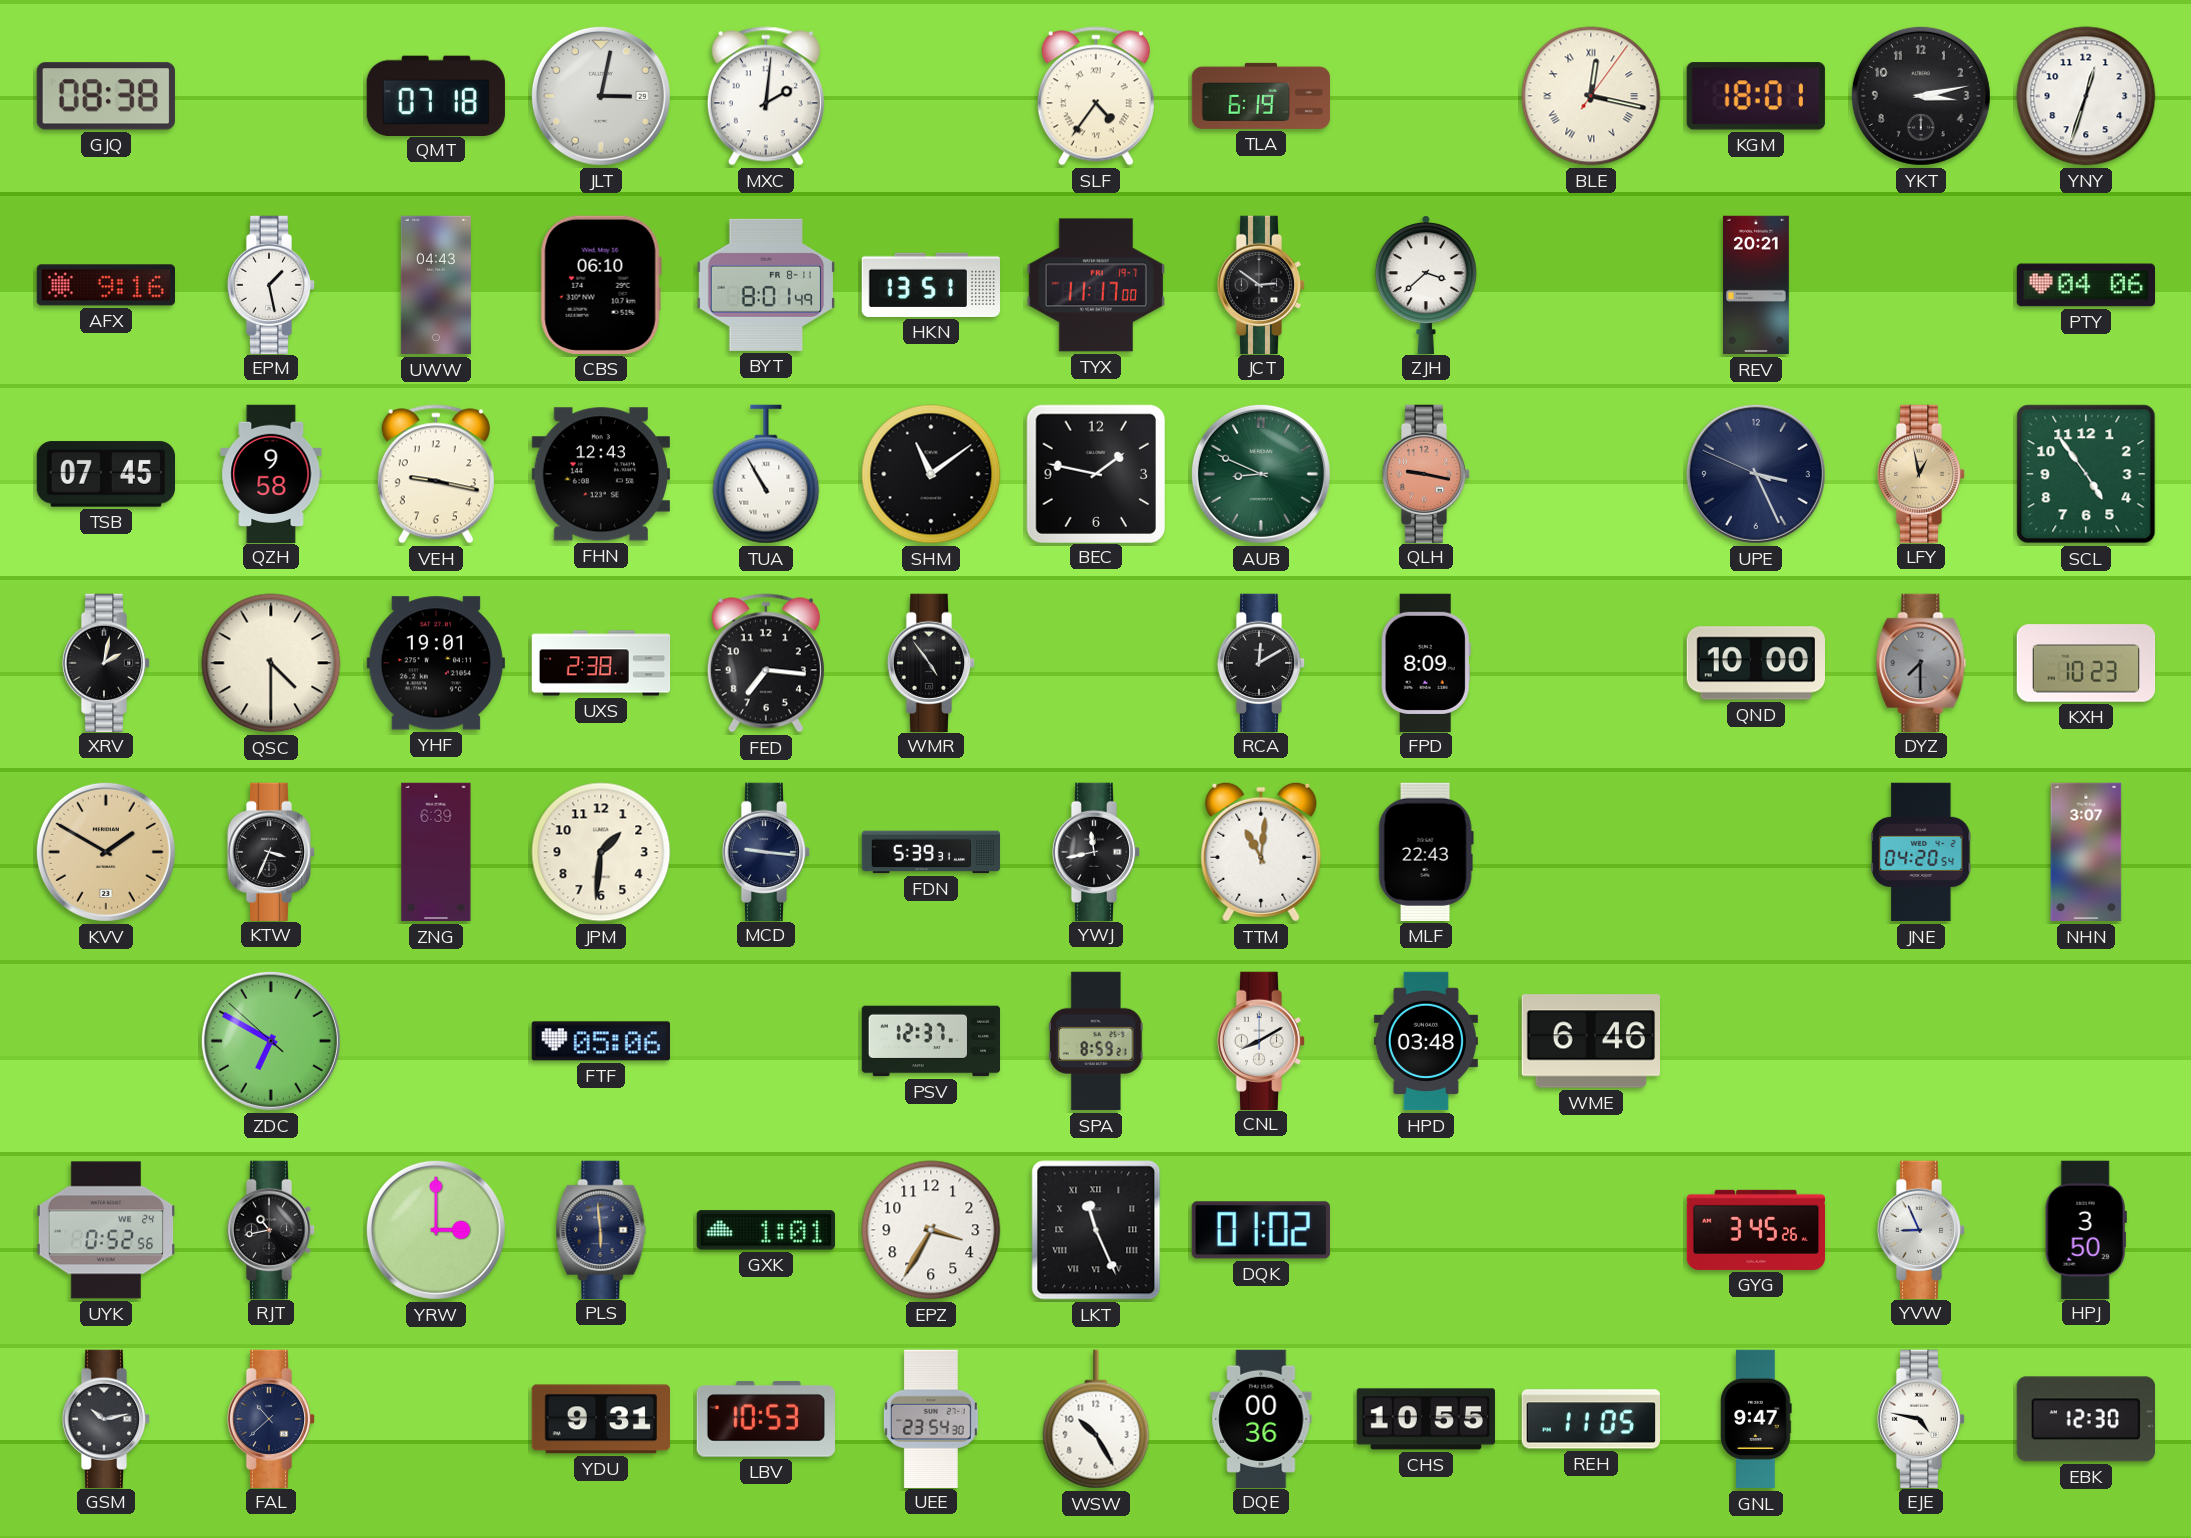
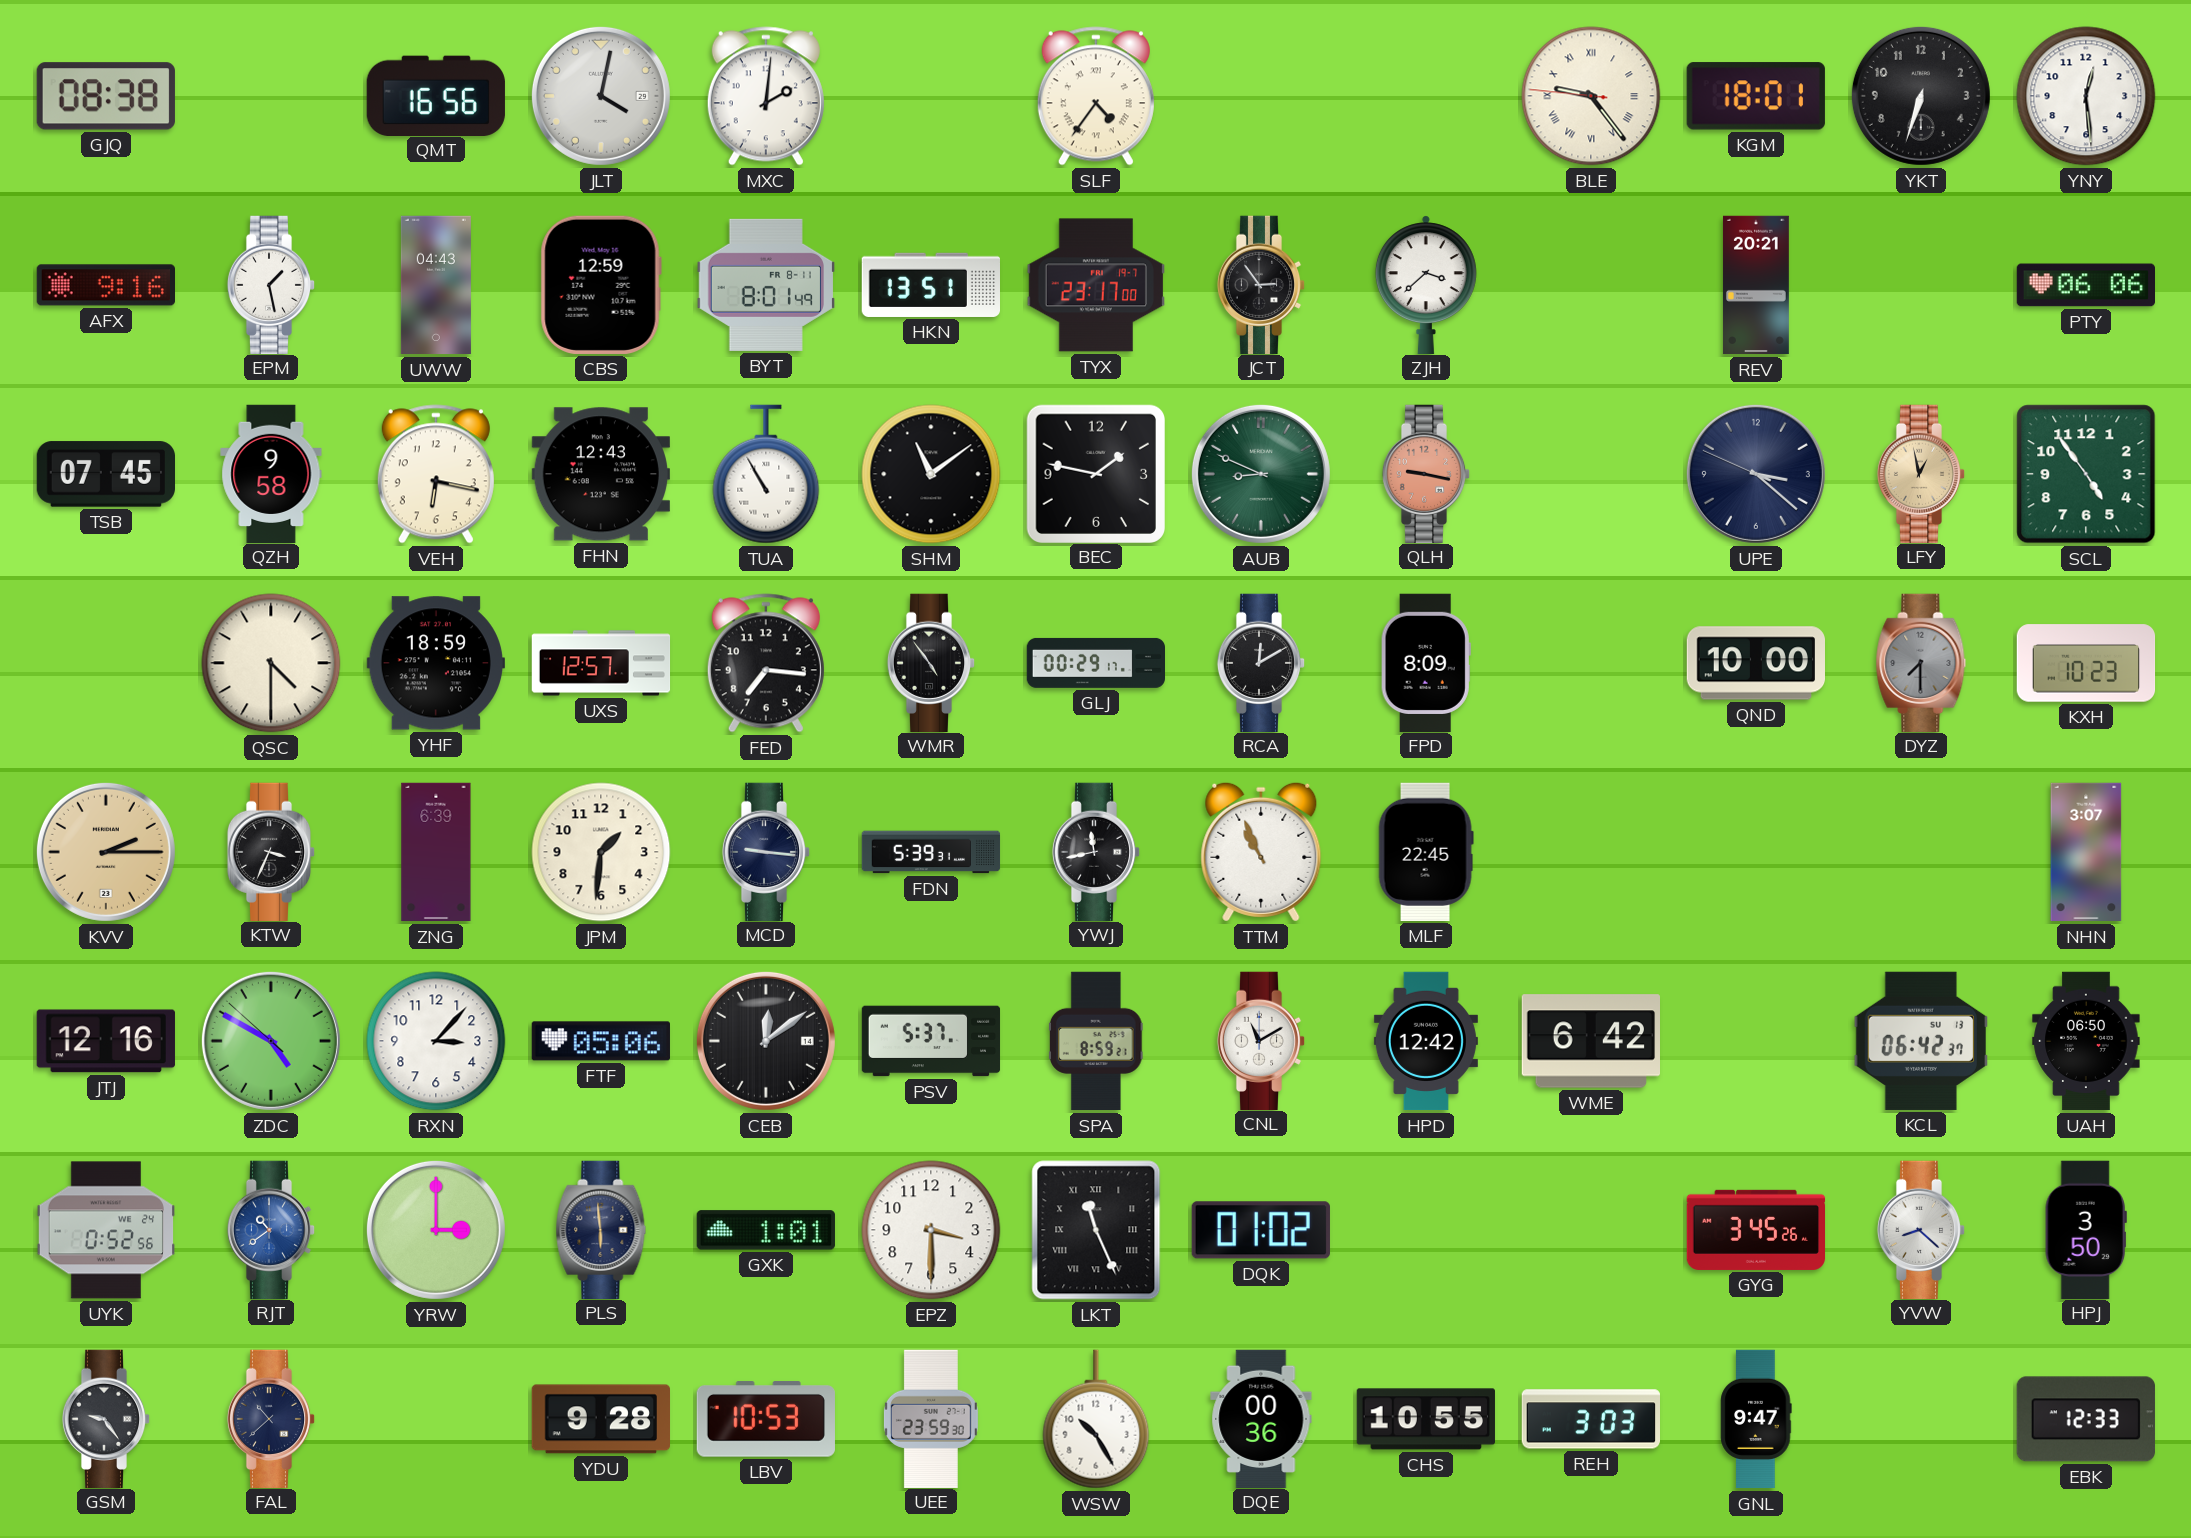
QMT: 07:18 -> 16:56
JLT: 3:02 -> 4:02
TLA: 6:19 -> none
BLE: 12:17 -> 9:23
YKT: 3:13 -> 6:33
YNY: 12:33 -> 12:29
CBS: 06:10 -> 12:59
TYX: 11:17 -> 23:17
JCT: 2:51 -> 2:54
PTY: 04:06 -> 06:06
VEH: 9:17 -> 6:17
UPE: 3:25 -> 3:21
XRV: 2:02 -> none
YHF: 19:01 -> 18:59
UXS: 2:38 -> 12:57
GLJ: none -> 00:29
KVV: 1:50 -> 2:15
TTM: 11:01 -> 10:56
MLF: 22:43 -> 22:45
JNE: 04:20 -> none
JTJ: none -> 12:16
ZDC: 6:49 -> 4:49
RXN: none -> 3:07
CEB: none -> 12:09
PSV: 12:37 -> 5:37
CNL: 8:10 -> 11:10
HPD: 03:48 -> 12:42
WME: 6:46 -> 6:42
KCL: none -> 06:42
UAH: none -> 06:50
RJT: 10:43 -> 10:39
RJT dial: black -> blue
EPZ: 3:35 -> 3:30
YVW: 8:56 -> 8:22
GSM: 10:13 -> 9:24
YDU: 9:31 -> 9:28
UEE: 23:54 -> 23:59
REH: 11:05 -> 3:03
EJE: 4:47 -> none
EBK: 12:30 -> 12:33
